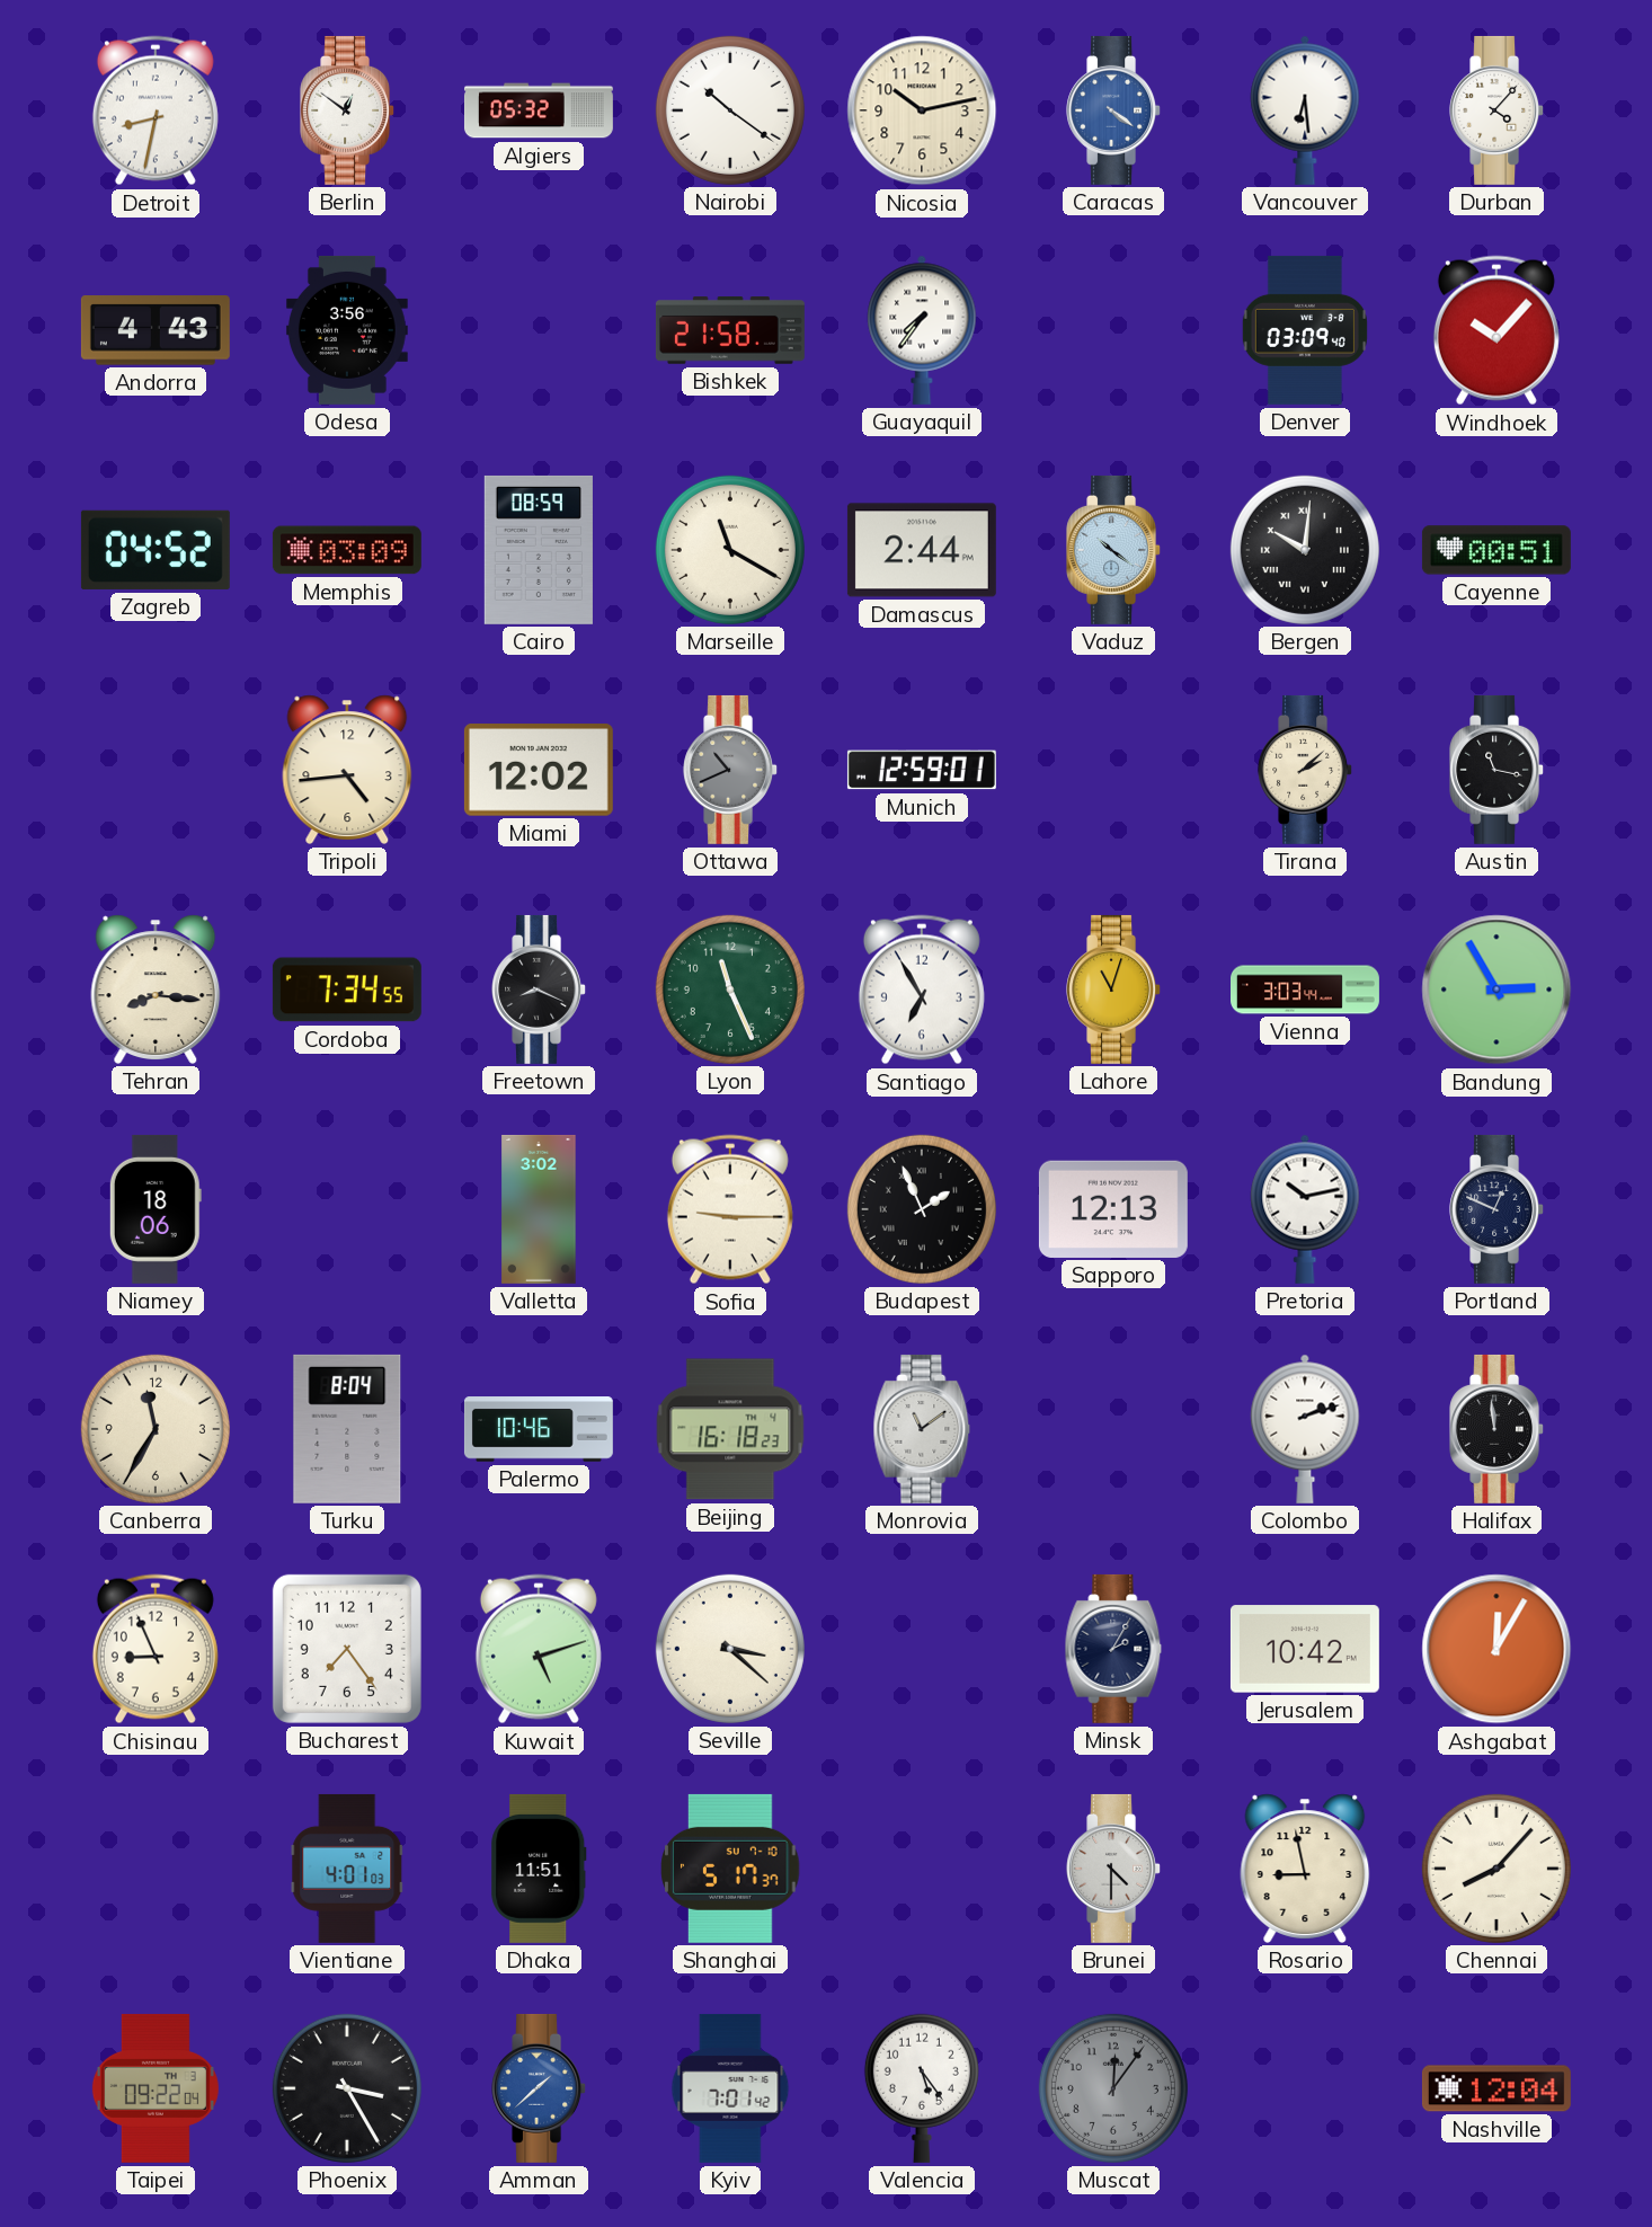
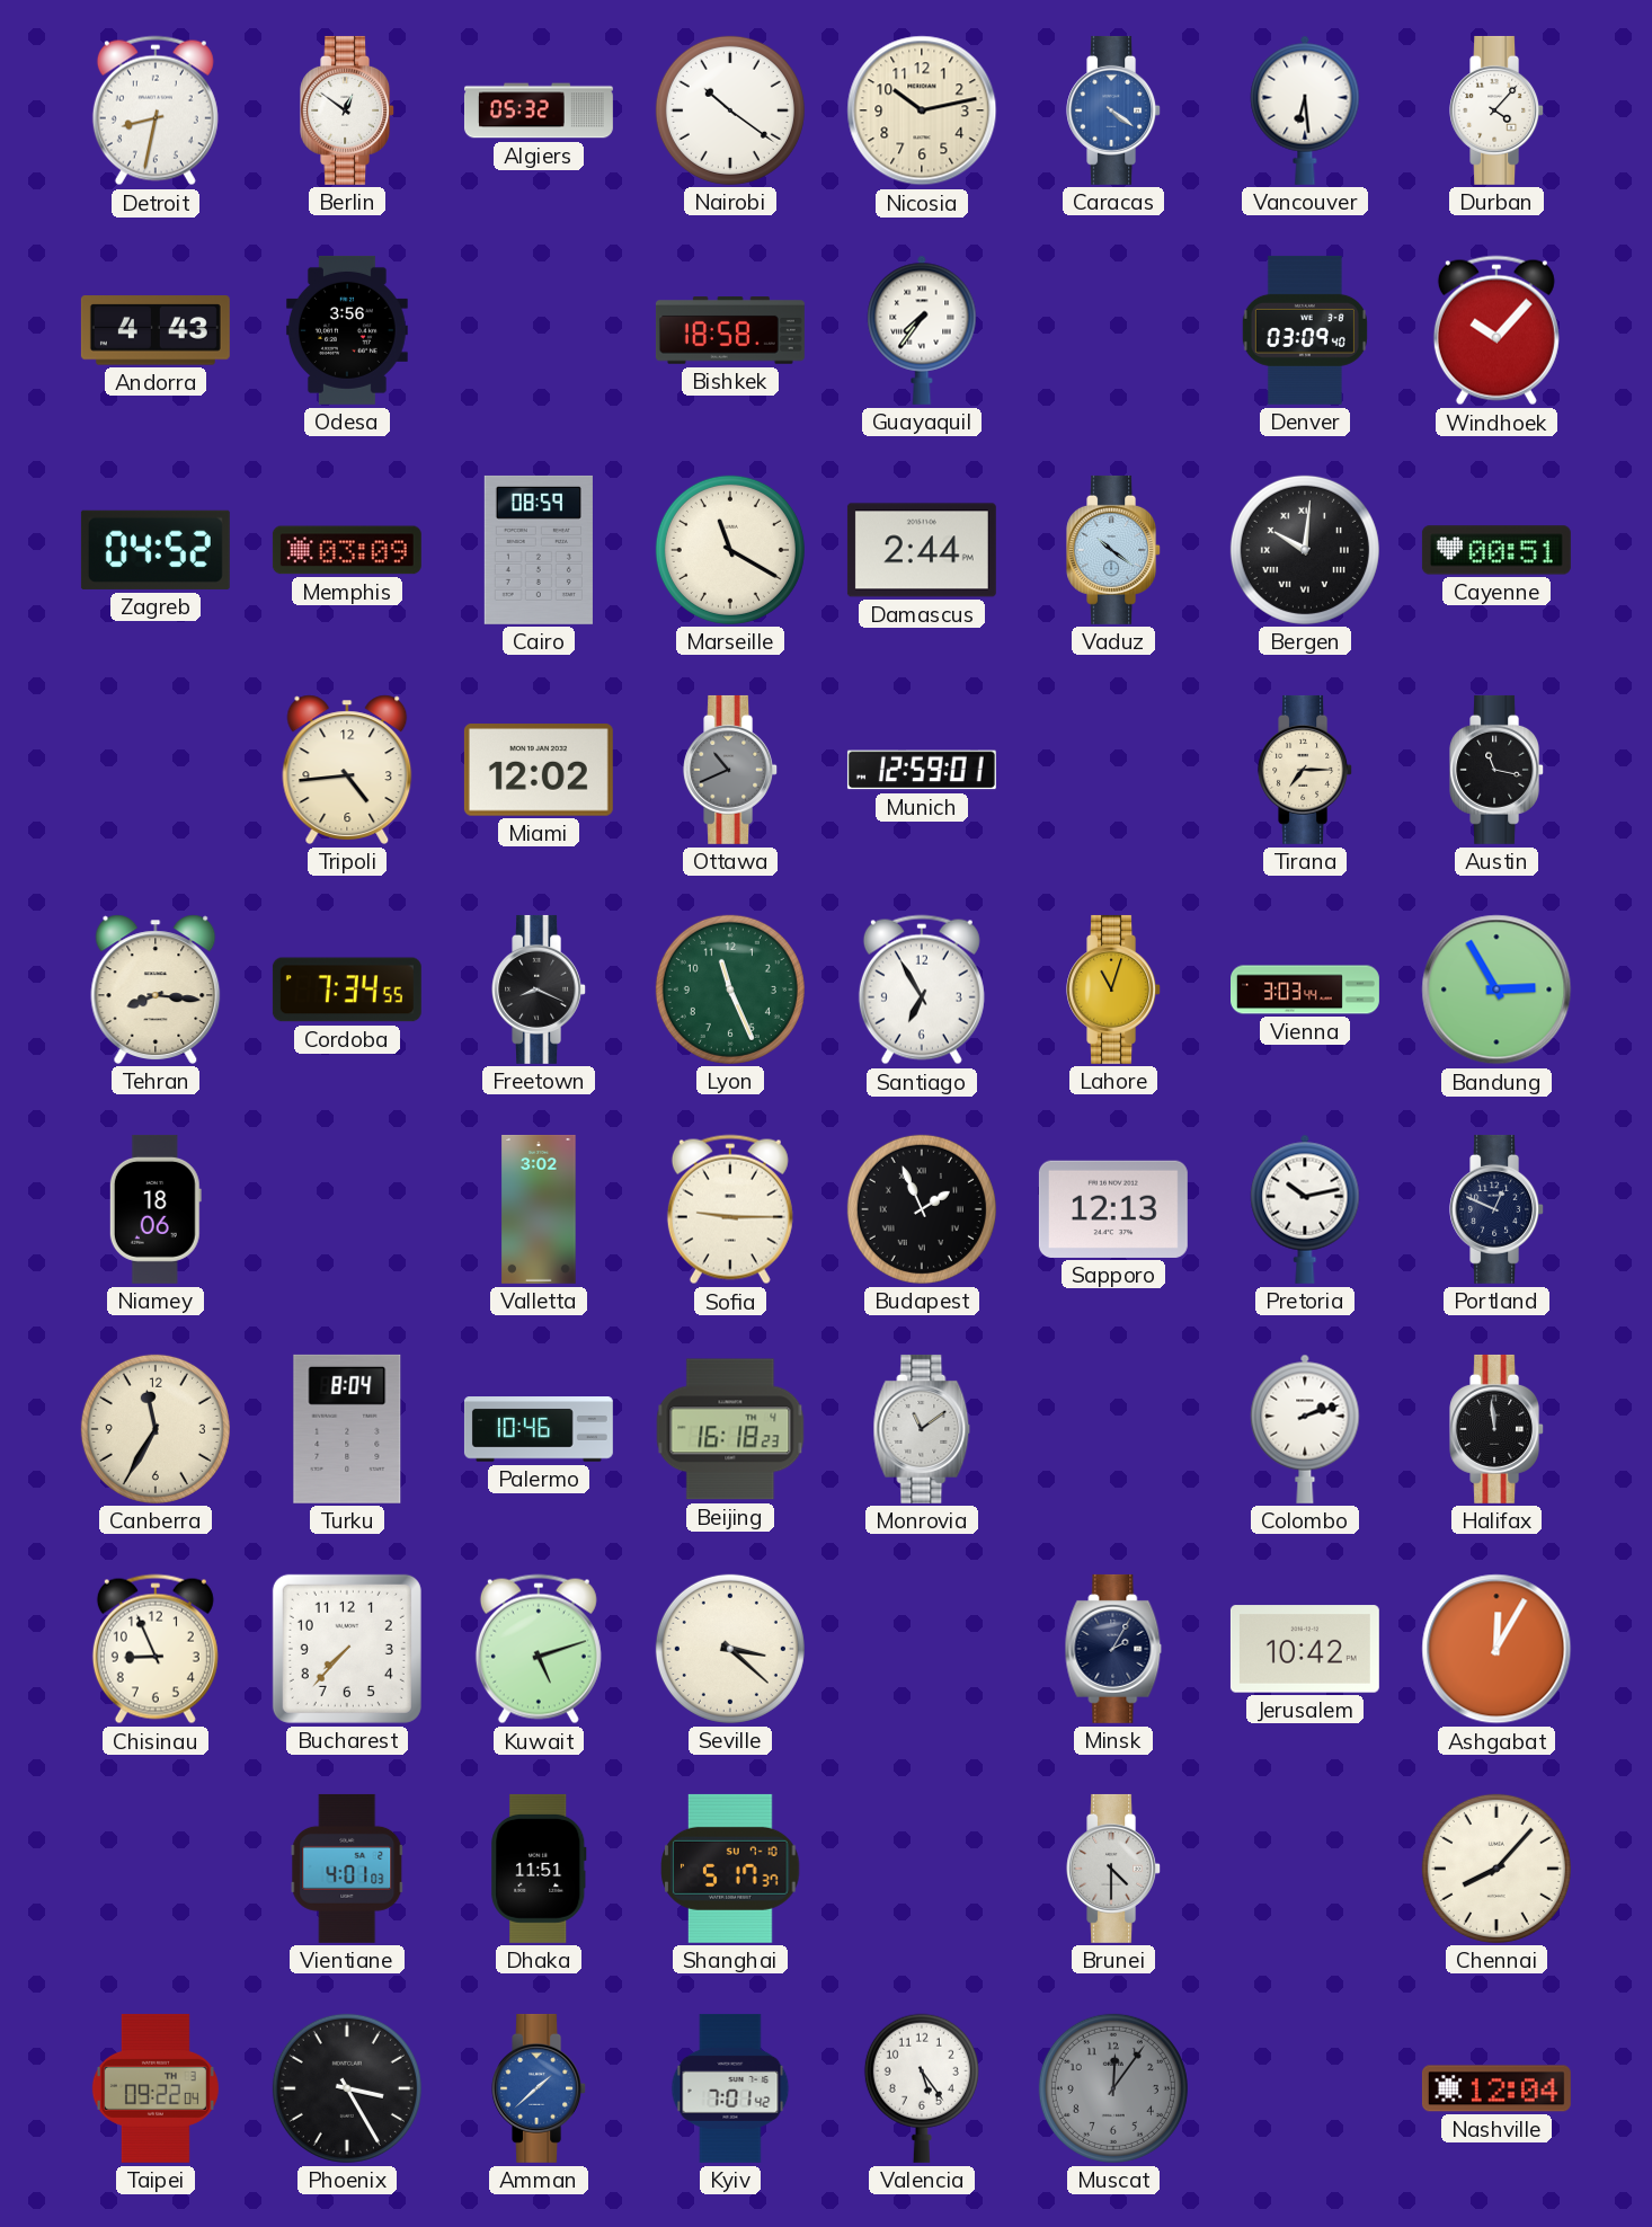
Bishkek: 21:58 -> 18:58
Tirana: 2:08 -> 7:15
Bucharest: 7:24 -> 7:37
Rosario: 8:58 -> none
